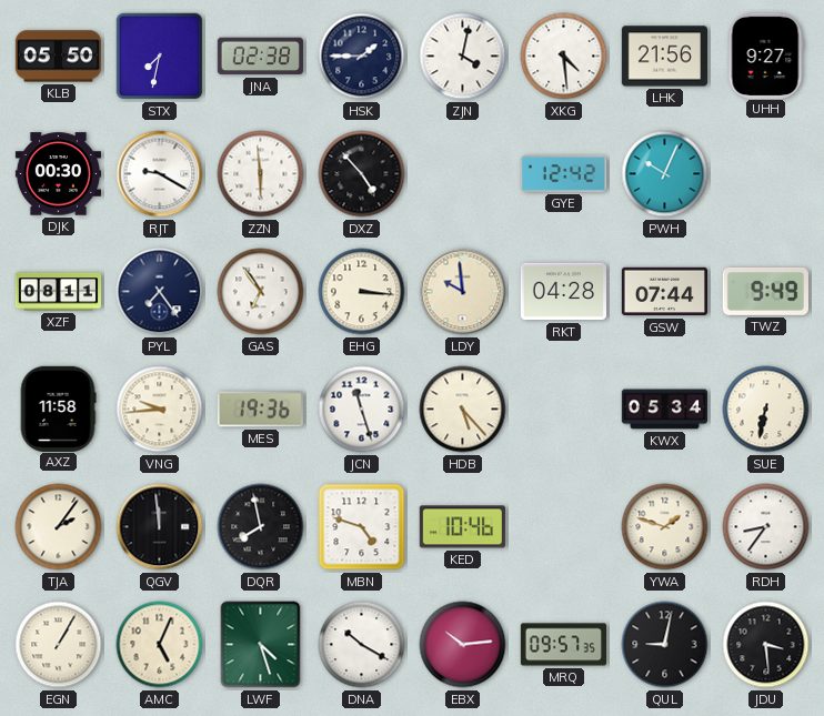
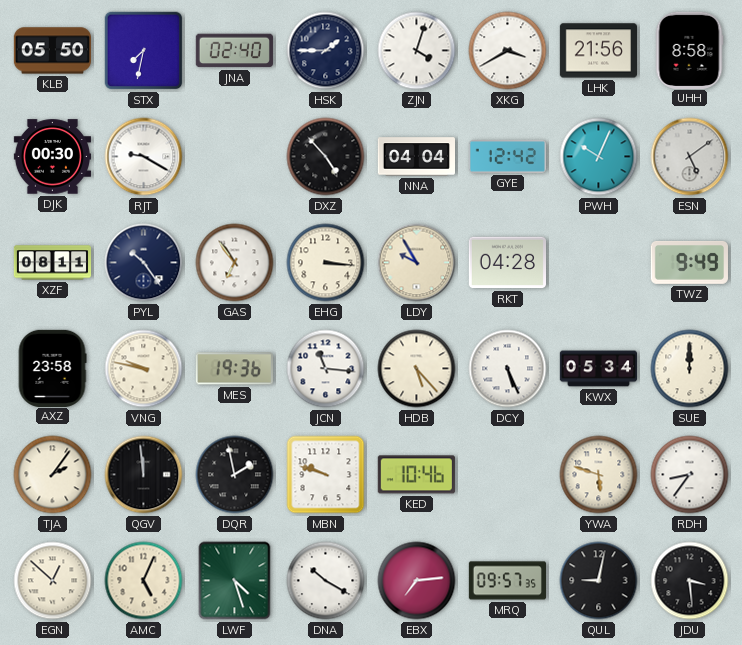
JNA: 02:38 -> 02:40
ZJN: 4:02 -> 4:03
XKG: 4:29 -> 3:40
UHH: 9:27 -> 8:58
ZZN: 5:59 -> none
NNA: none -> 04:04
ESN: none -> 5:09
PYL: 7:24 -> 10:24
LDY: 9:59 -> 9:55
GSW: 07:44 -> none
AXZ: 11:58 -> 23:58
VNG: 9:44 -> 9:47
JCN: 11:27 -> 11:16
DCY: none -> 5:26
SUE: 6:32 -> 12:00
DQR: 7:58 -> 1:58
MBN: 4:48 -> 9:48
YWA: 1:48 -> 5:48
EGN: 1:05 -> 12:52
EBX: 10:14 -> 7:14
